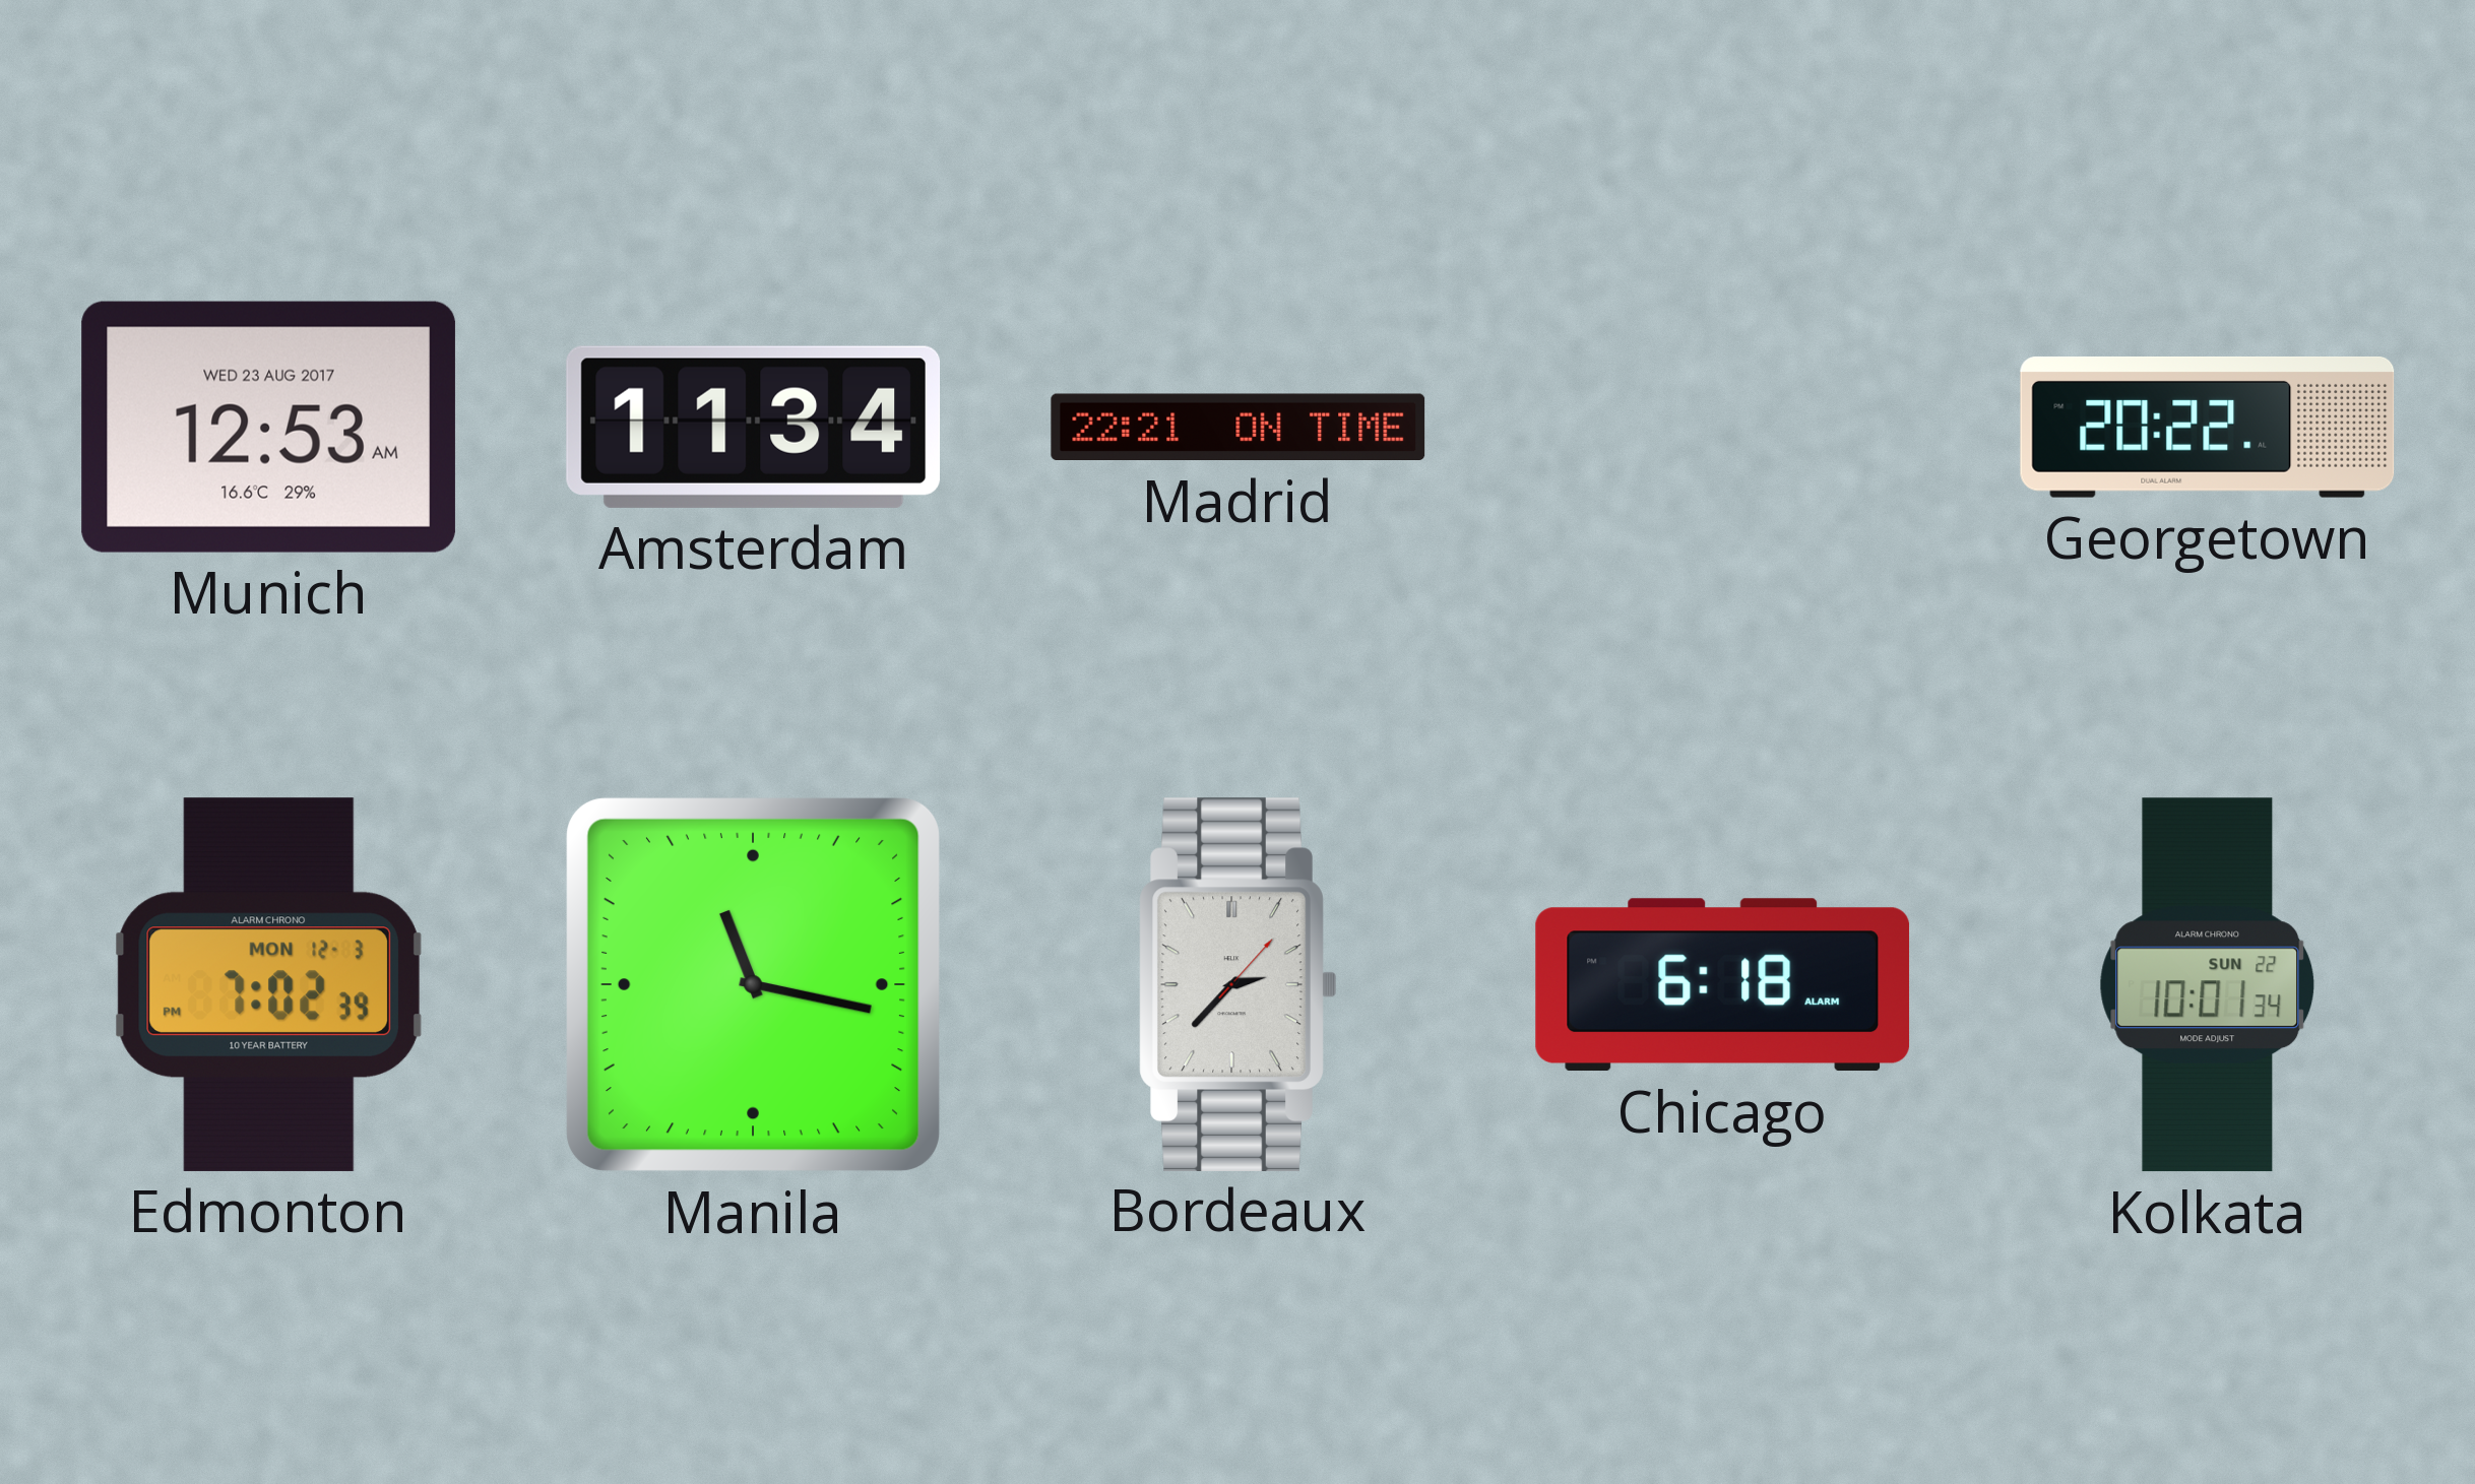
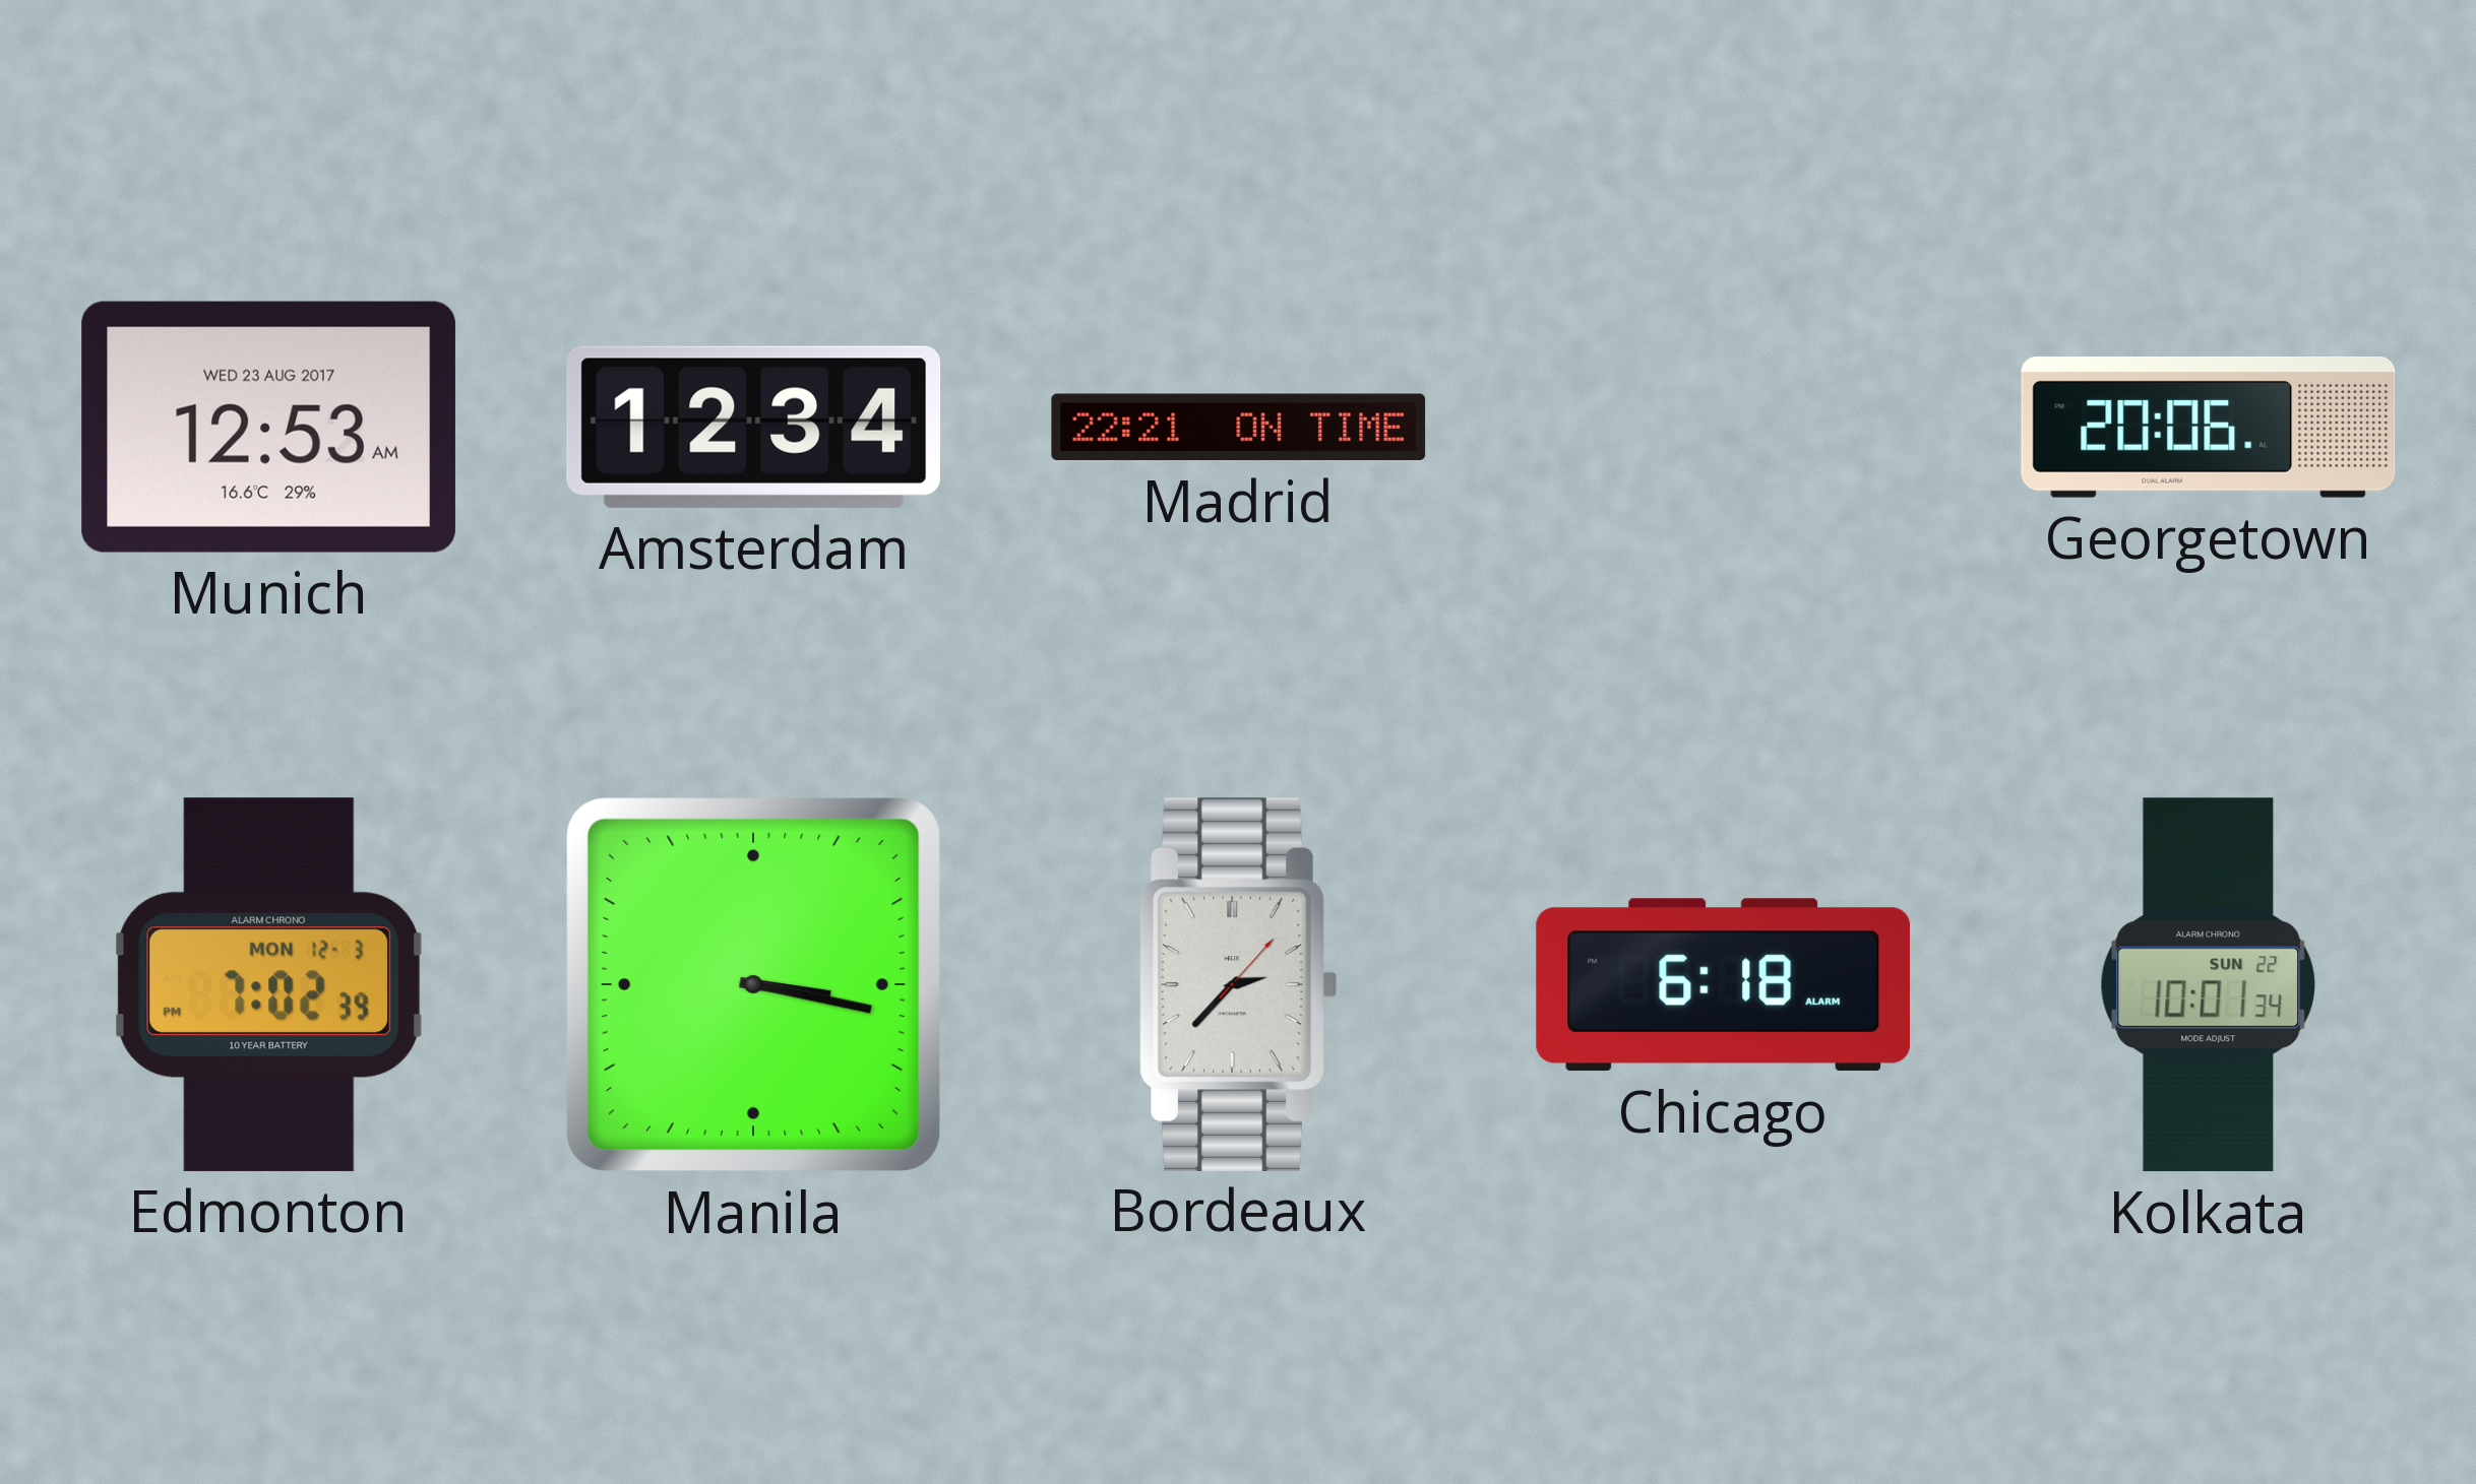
Amsterdam: 11:34 -> 12:34
Georgetown: 20:22 -> 20:06
Manila: 11:17 -> 3:17
